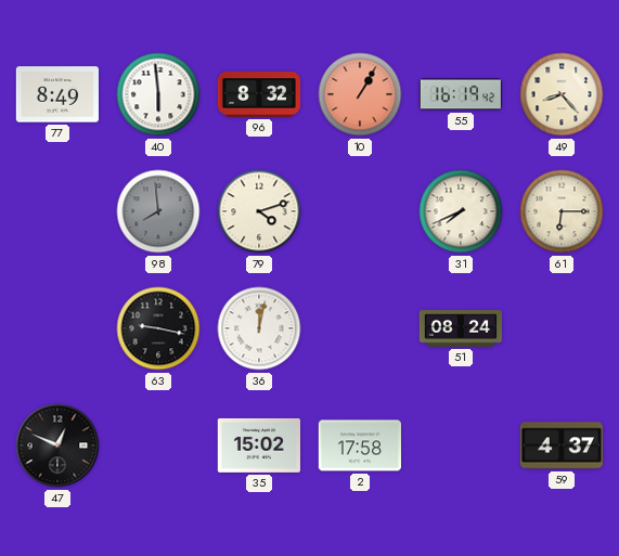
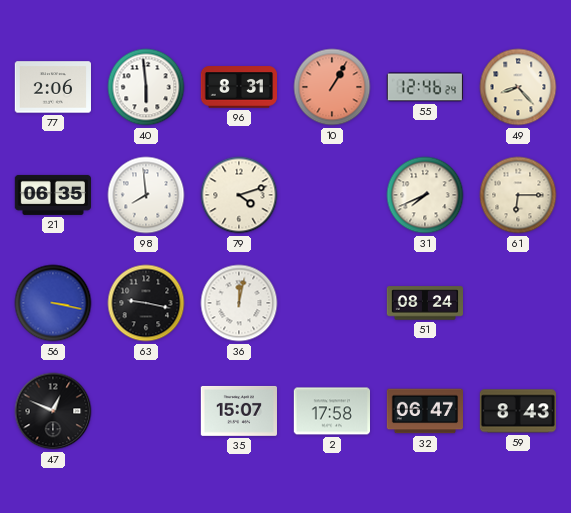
77: 8:49 -> 2:06
96: 8:32 -> 8:31
55: 16:19 -> 12:46
21: none -> 06:35
98 dial: grey -> white
56: none -> 3:17
35: 15:02 -> 15:07
32: none -> 06:47
59: 4:37 -> 8:43
